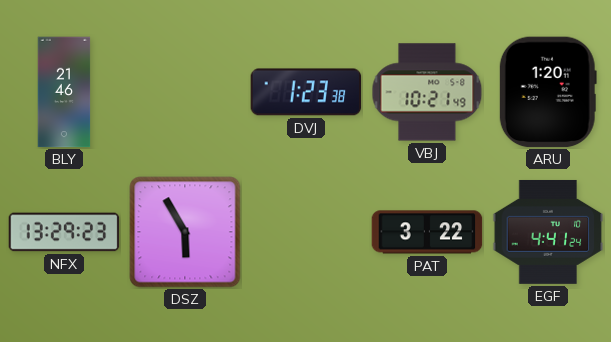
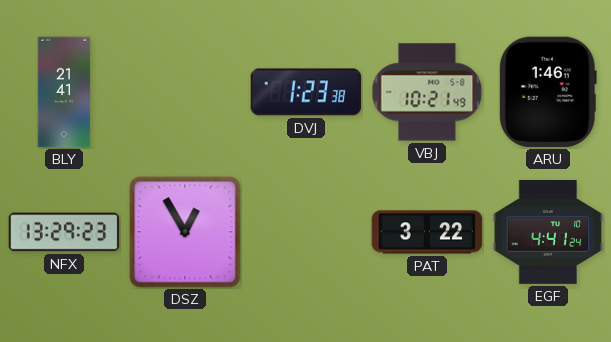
BLY: 21:46 -> 21:41
ARU: 1:20 -> 1:46
DSZ: 5:55 -> 12:55
